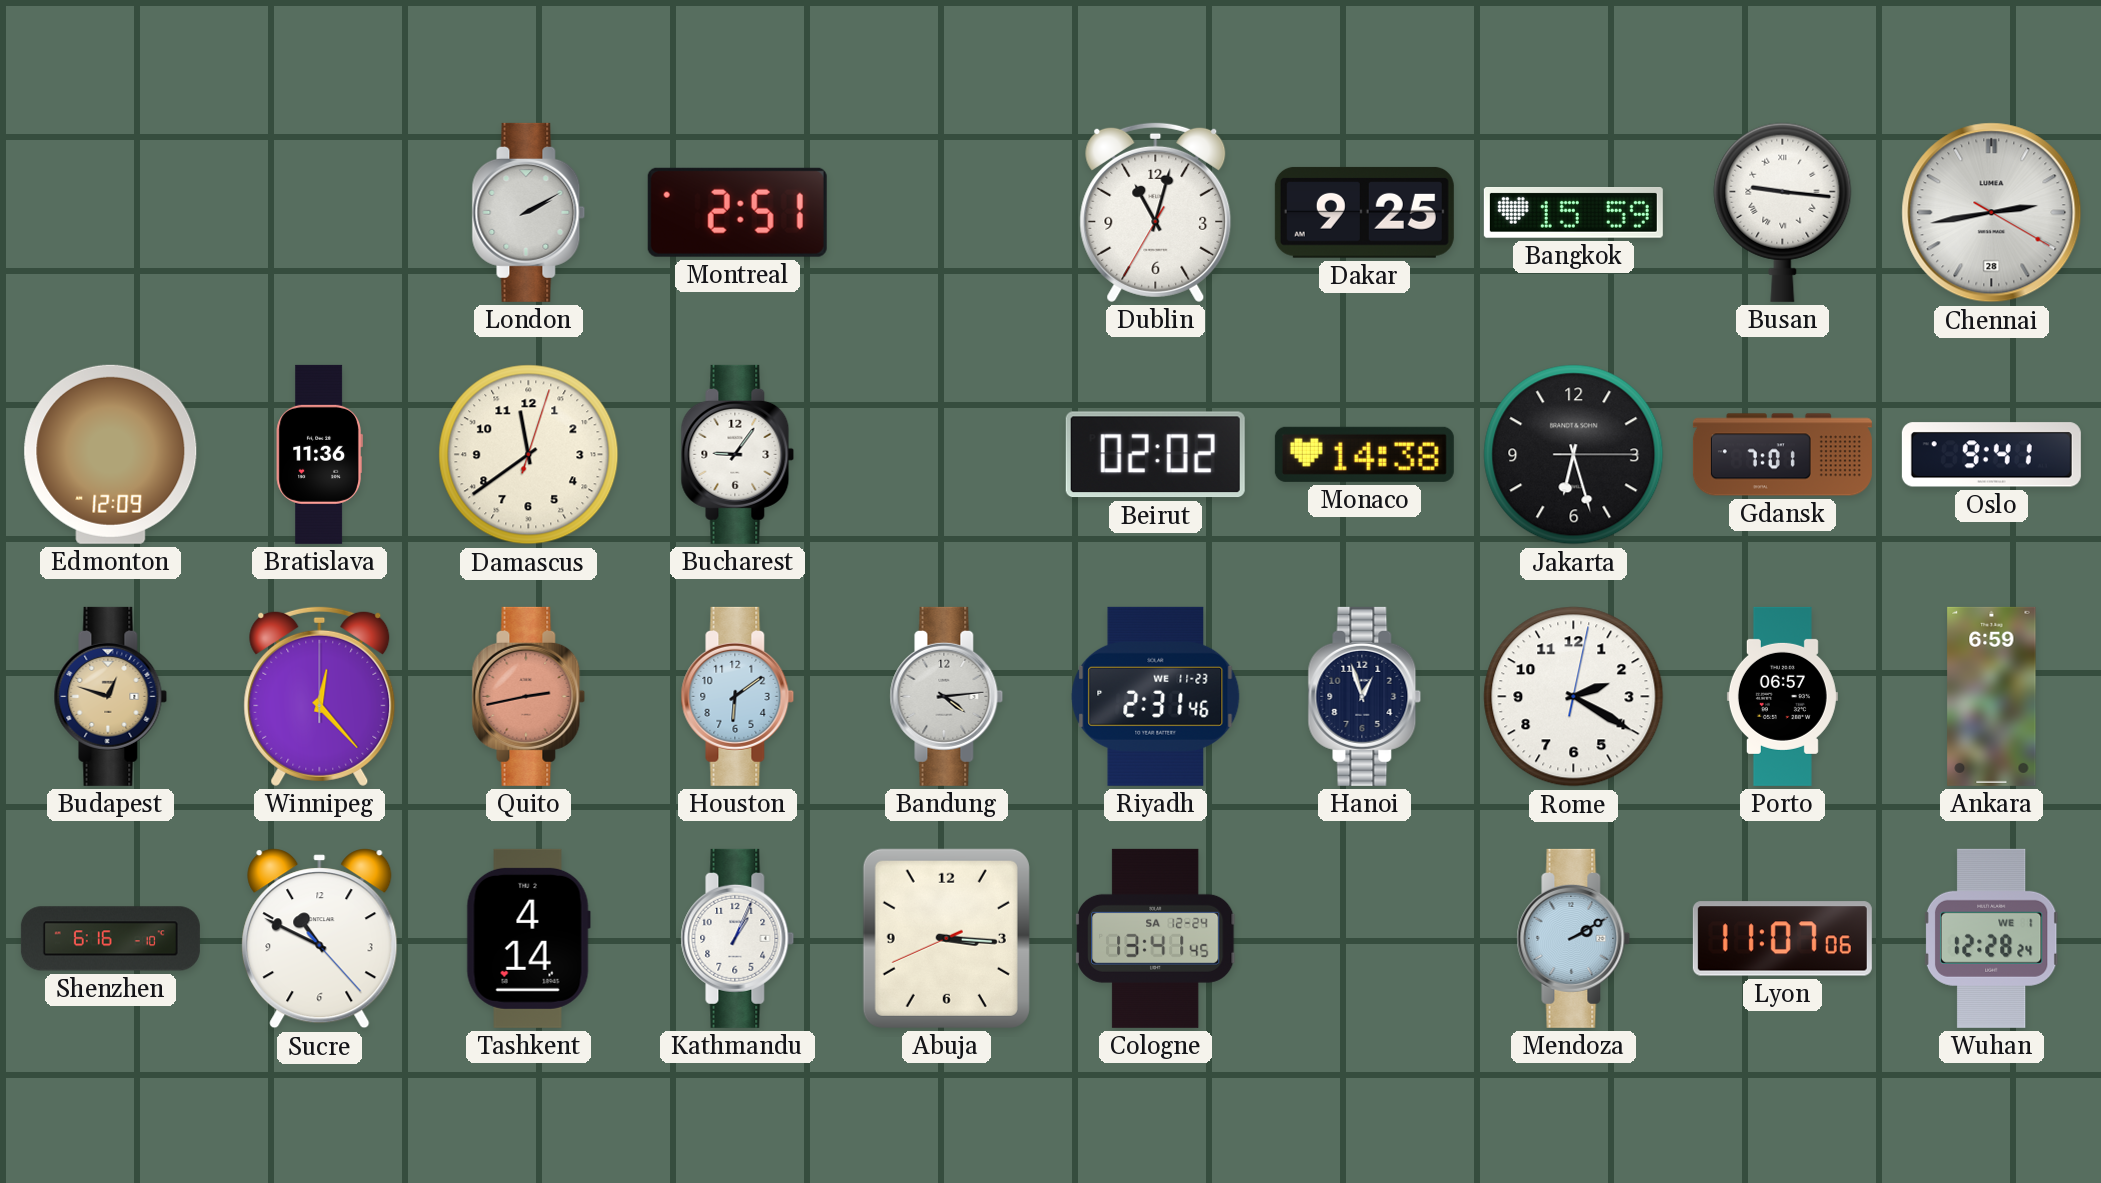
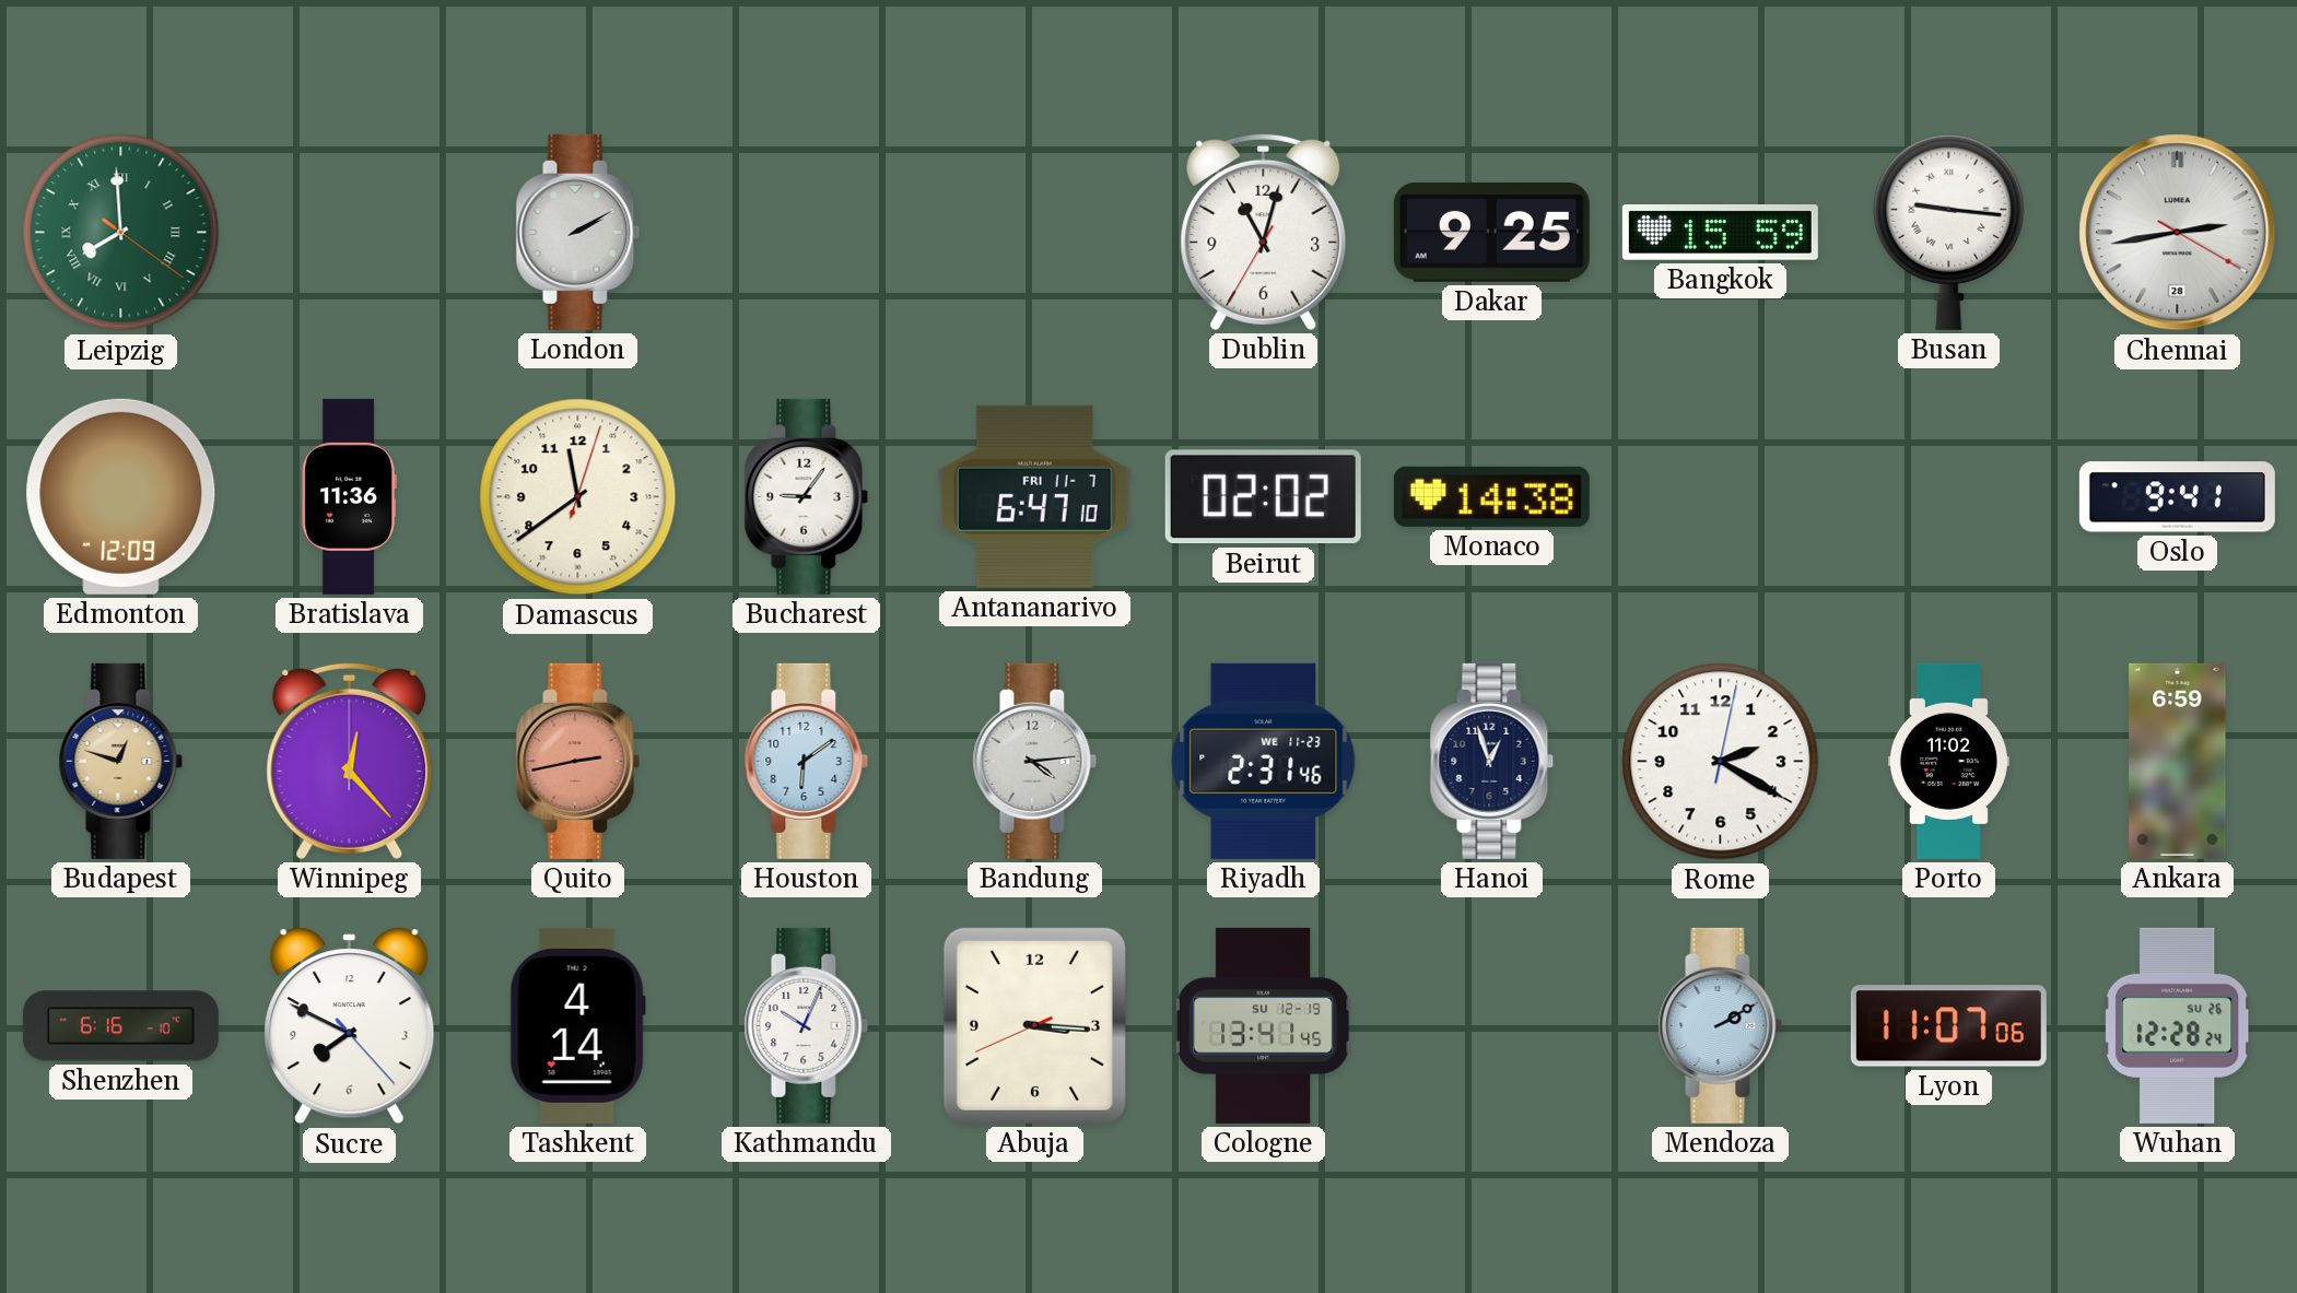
Leipzig: none -> 7:59
Montreal: 2:51 -> none
Antananarivo: none -> 6:47
Jakarta: 6:27 -> none
Gdansk: 7:01 -> none
Porto: 06:57 -> 11:02
Sucre: 10:49 -> 7:49
Kathmandu: 1:04 -> 10:04
Cologne date: SA 12-24 -> SU 12-19
Wuhan date: WE 1 -> SU 26
